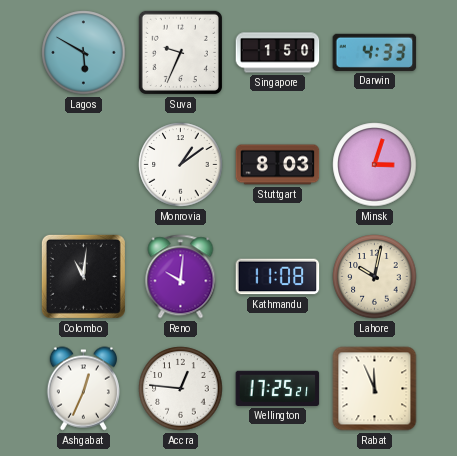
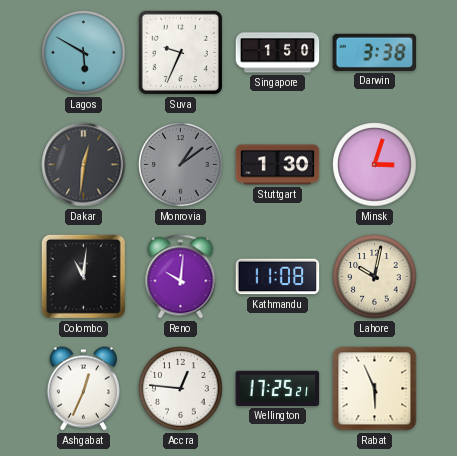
Darwin: 4:33 -> 3:38
Dakar: none -> 12:31
Monrovia dial: white -> grey
Stuttgart: 8:03 -> 1:30
Rabat: 11:56 -> 5:56
